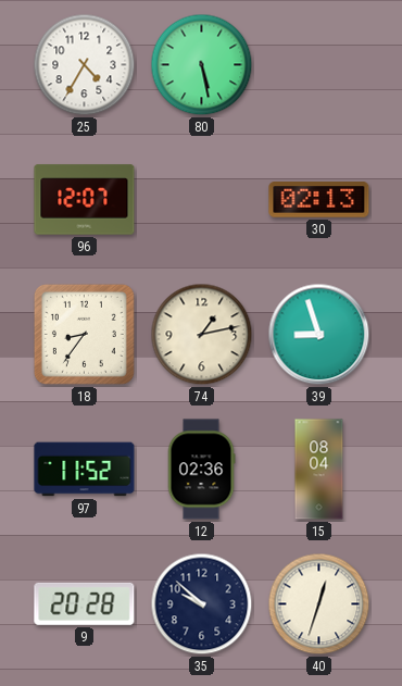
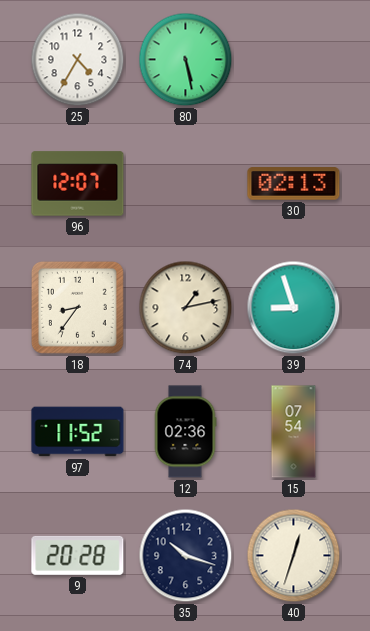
15: 08:04 -> 07:54
35: 9:52 -> 10:18
